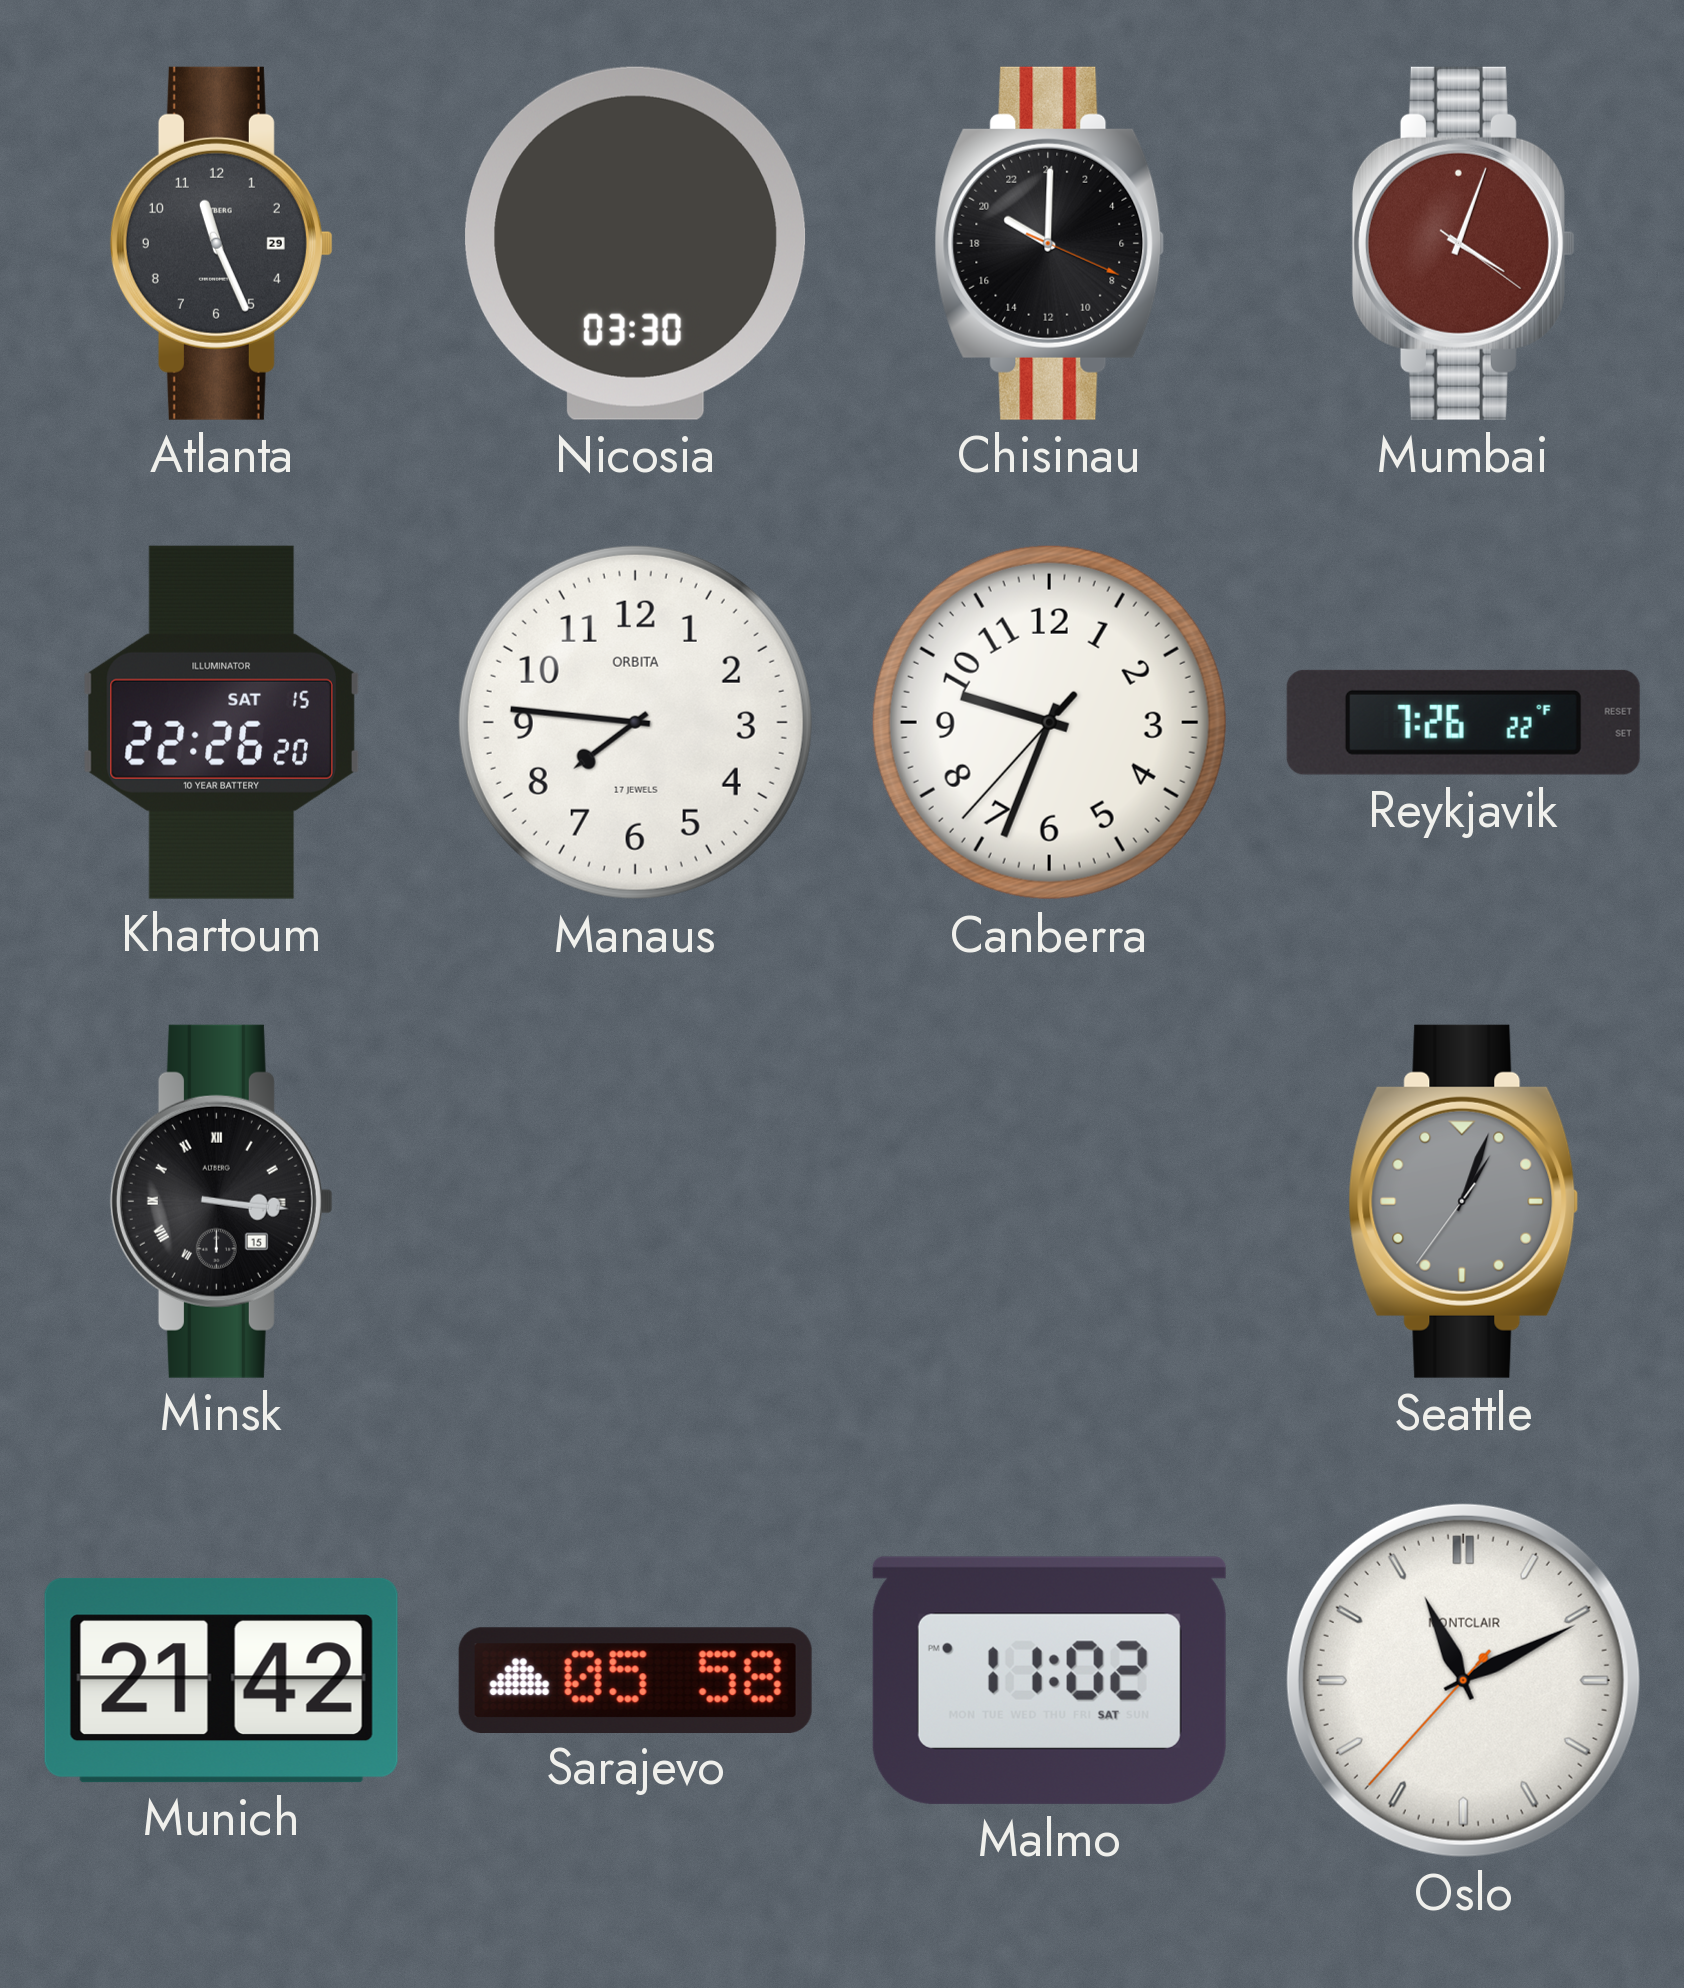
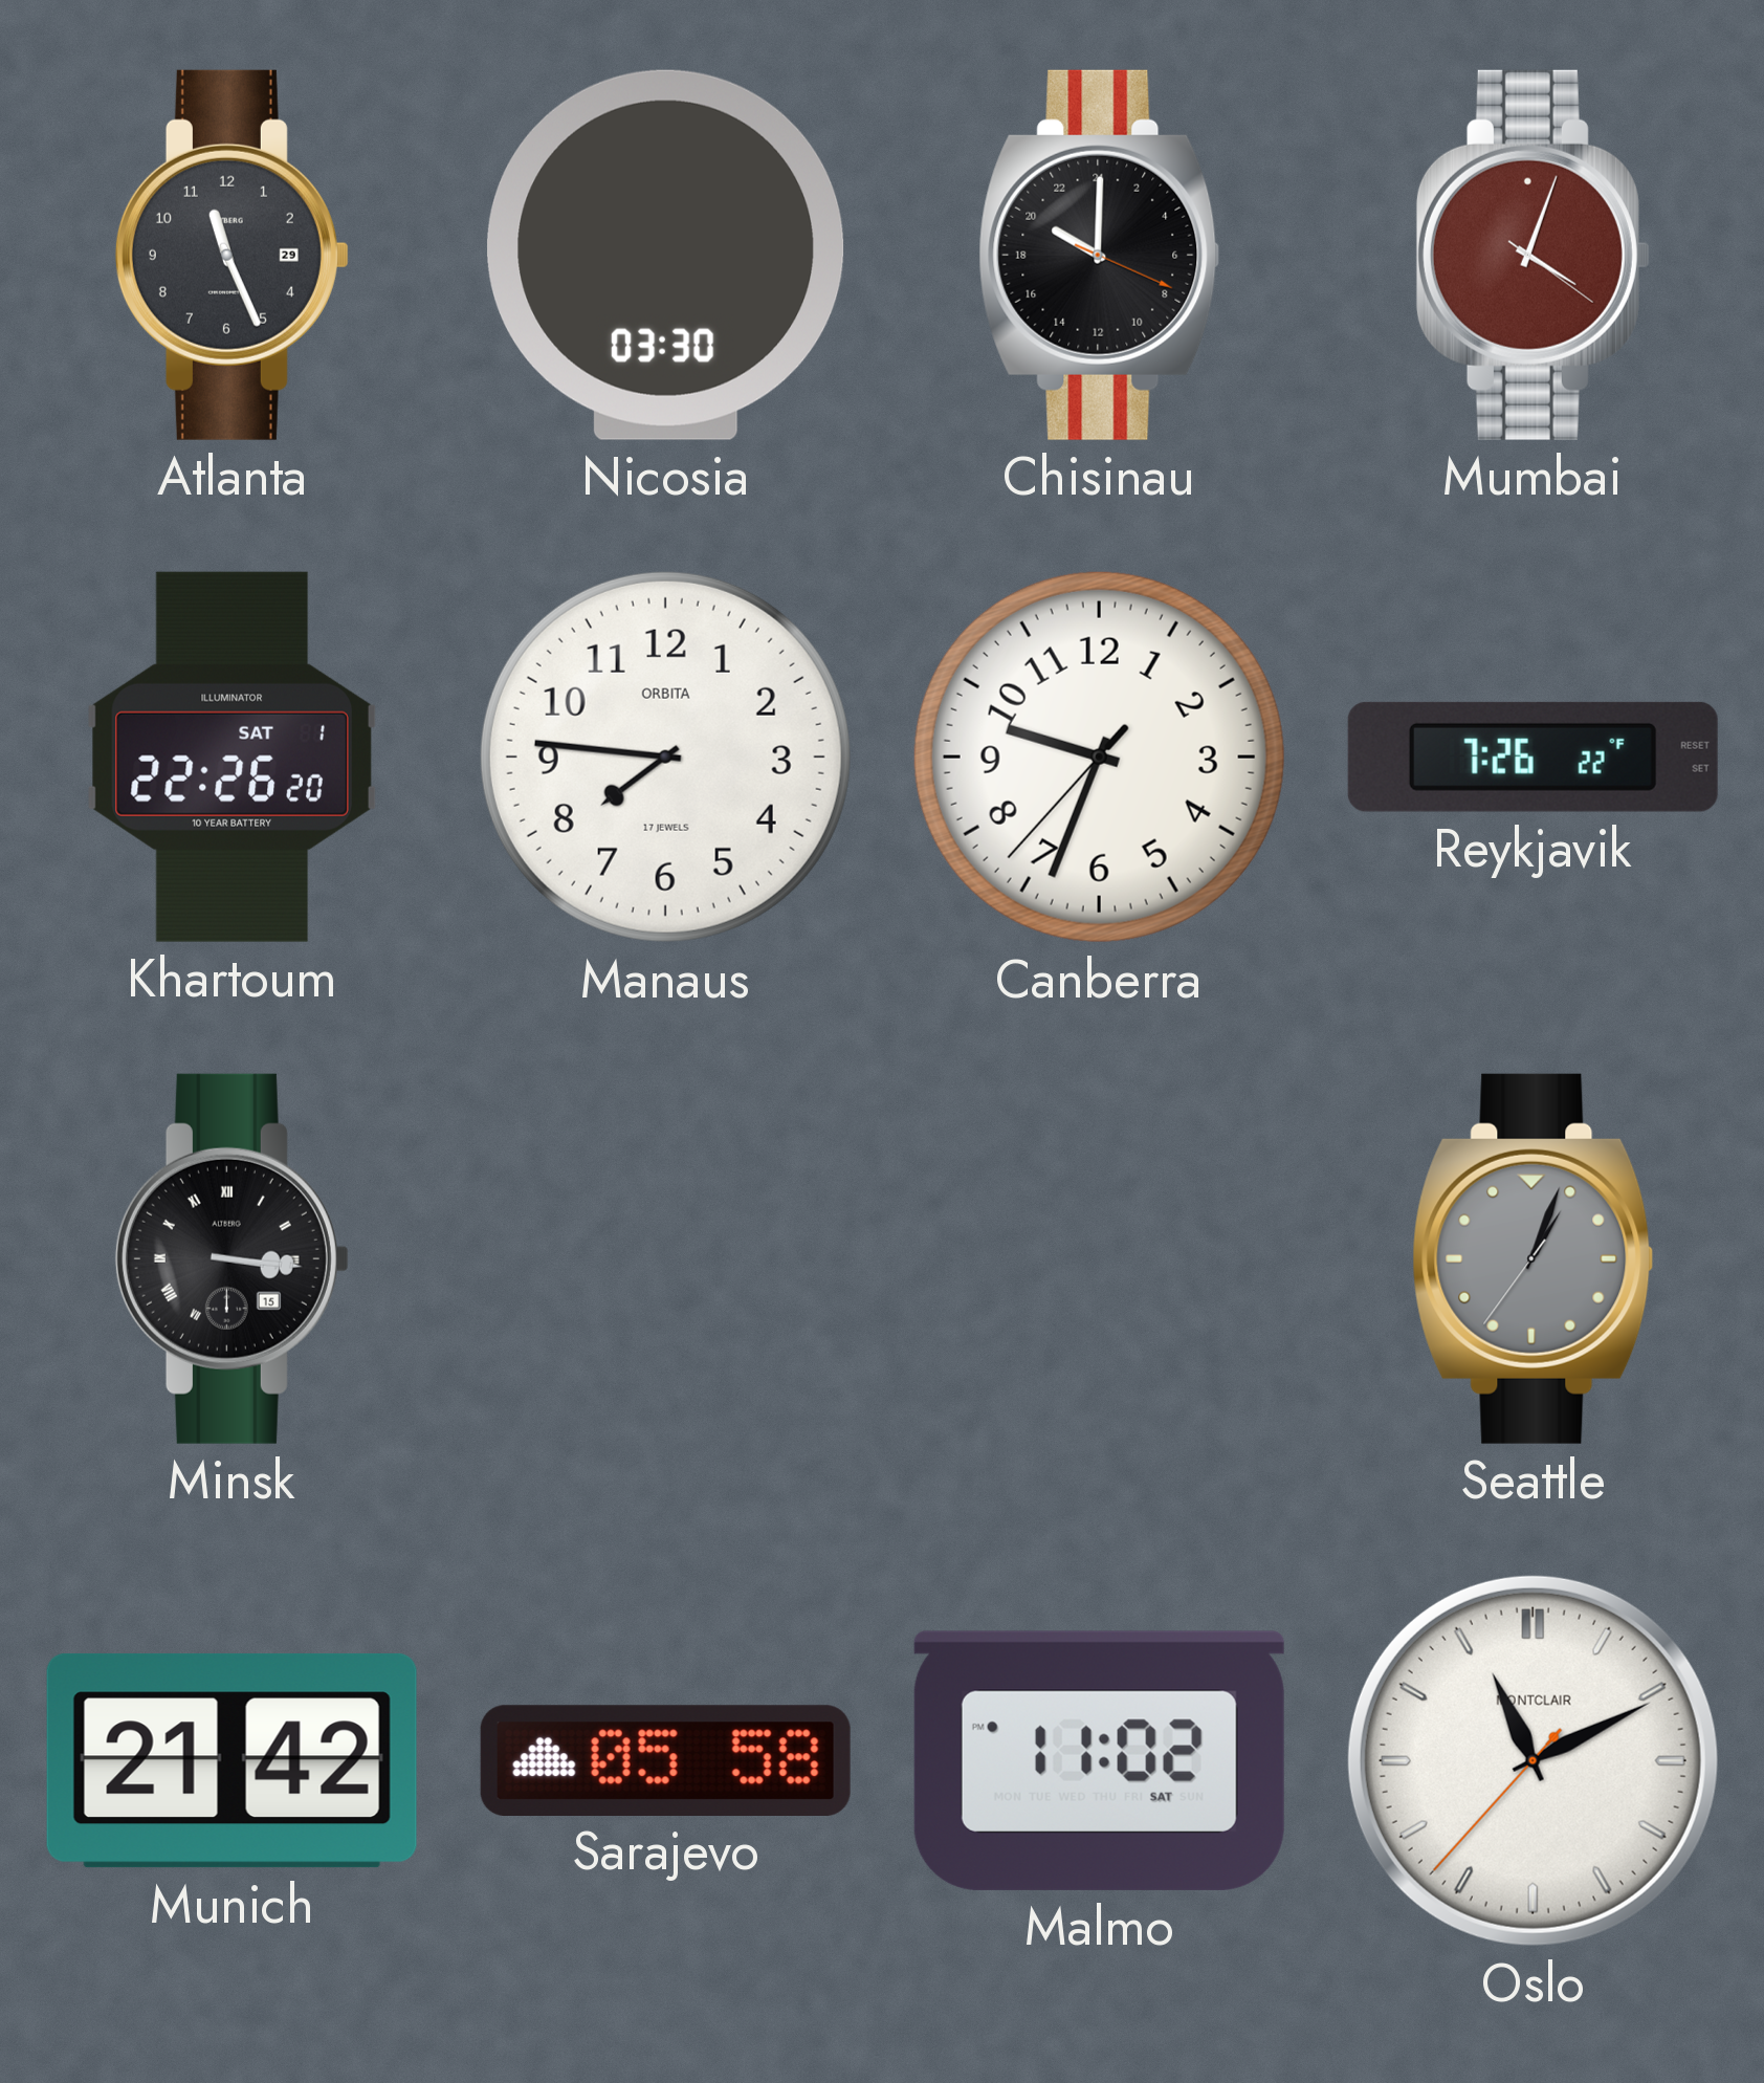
Khartoum date: SAT 15 -> SAT 1
